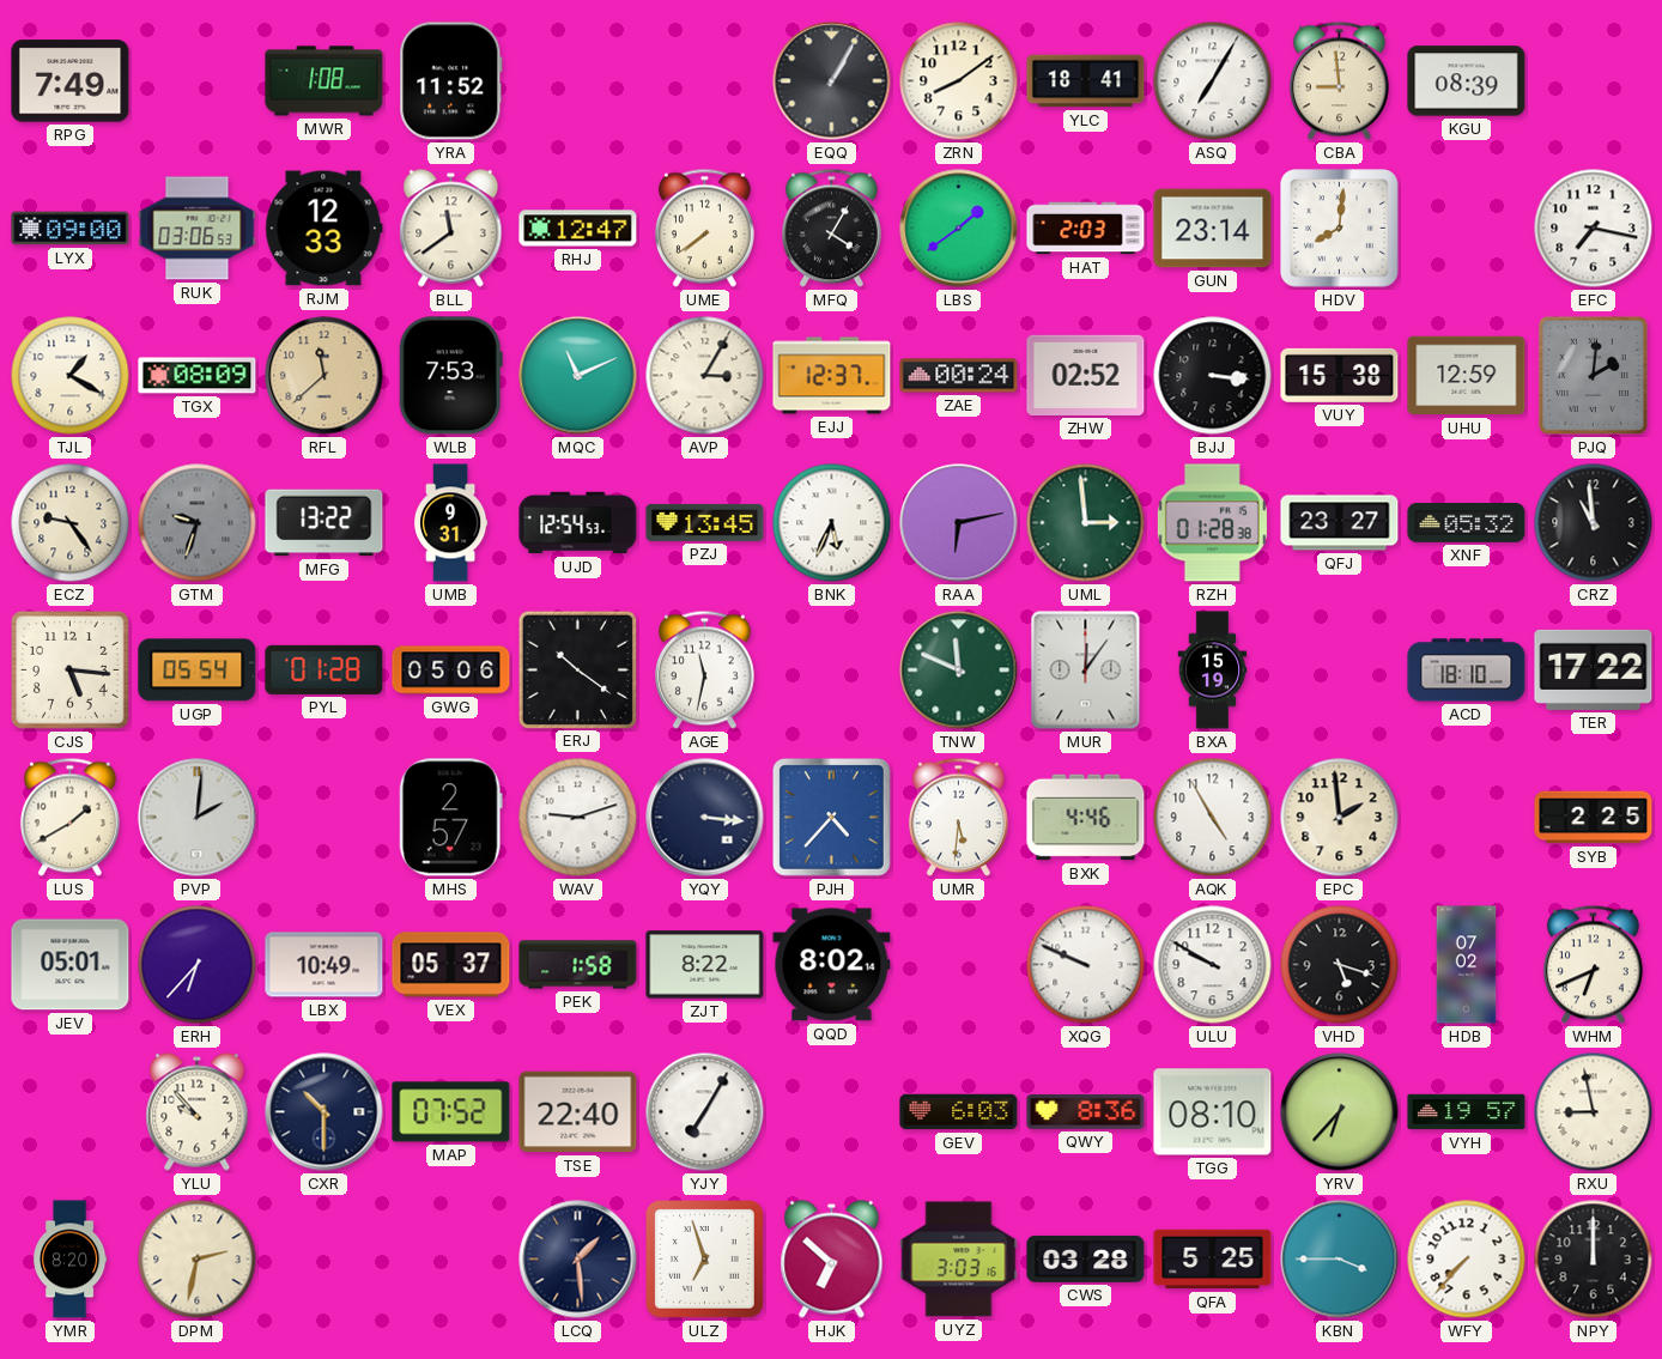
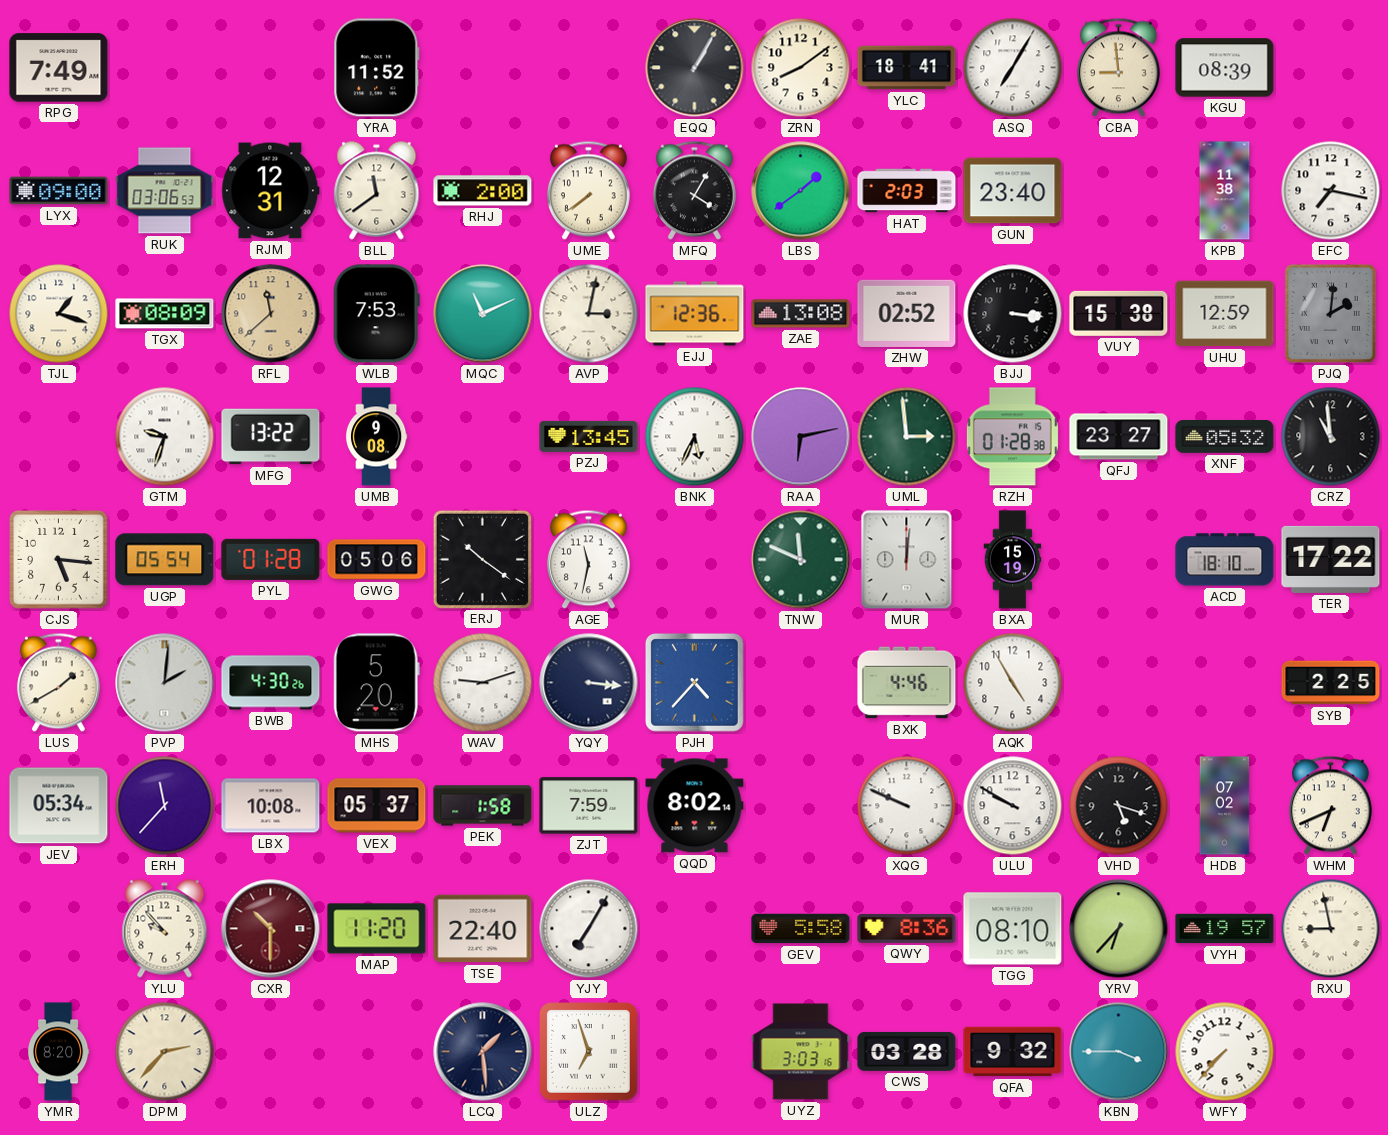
MWR: 1:08 -> none
RJM: 12:33 -> 12:31
RHJ: 12:47 -> 2:00
GUN: 23:14 -> 23:40
HDV: 8:01 -> none
KPB: none -> 11:38
TJL: 1:20 -> 1:18
AVP: 3:05 -> 3:02
EJJ: 12:37 -> 12:36
ZAE: 00:24 -> 13:08
ECZ: 9:24 -> none
GTM dial: grey -> white
UMB: 9:31 -> 9:08
UJD: 12:54 -> none
MUR: 12:06 -> 12:01
BWB: none -> 4:30
MHS: 2:57 -> 5:20
UMR: 5:31 -> none
EPC: 1:59 -> none
JEV: 05:01 -> 05:34
ERH: 6:37 -> 11:37
LBX: 10:49 -> 10:08
ZJT: 8:22 -> 7:59
CXR dial: navy -> burgundy
MAP: 07:52 -> 11:20
GEV: 6:03 -> 5:58
DPM: 2:32 -> 2:37
HJK: 6:52 -> none
QFA: 5:25 -> 9:32
NPY: 12:00 -> none
